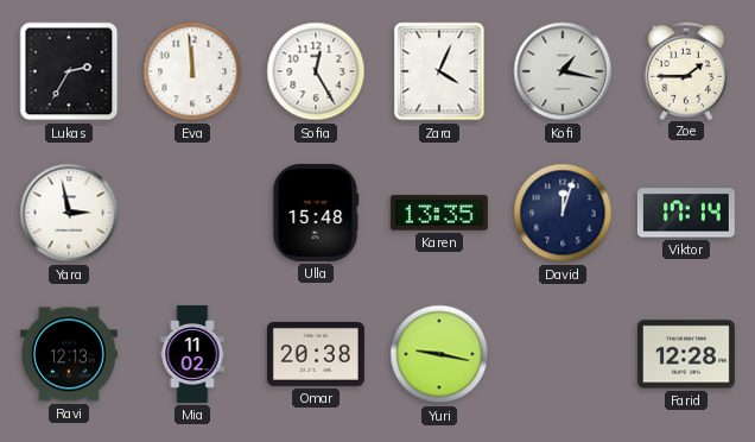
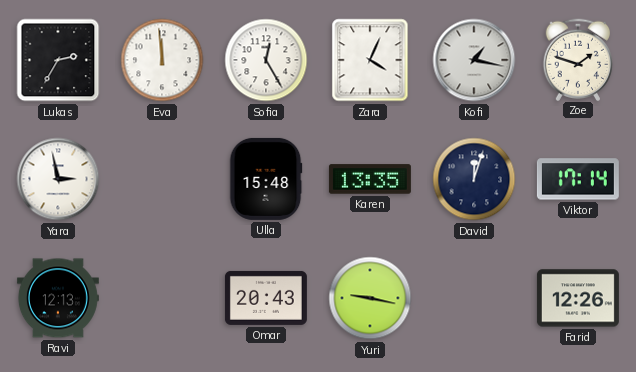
Zoe: 1:45 -> 1:48
Mia: 11:02 -> none
Omar: 20:38 -> 20:43
Farid: 12:28 -> 12:26
